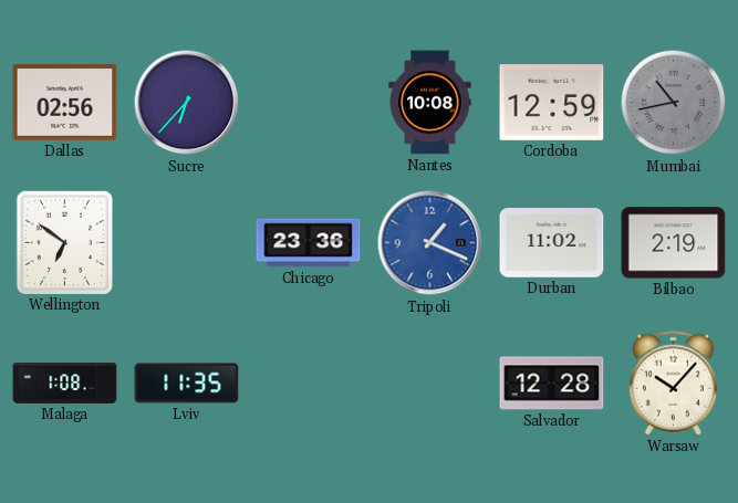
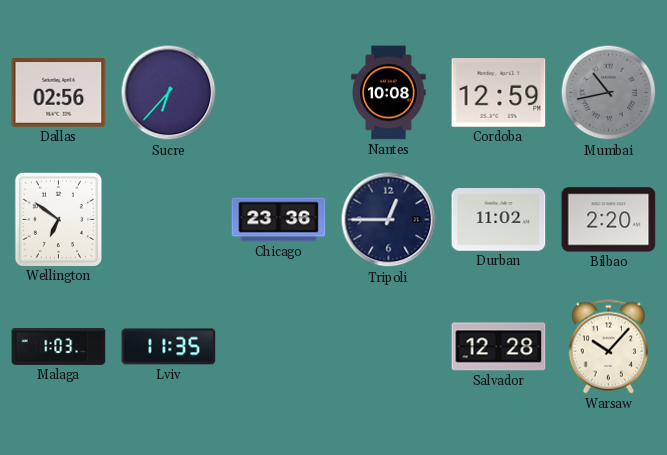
Tripoli: 1:19 -> 12:45
Tripoli dial: blue -> navy
Bilbao: 2:19 -> 2:20
Malaga: 1:08 -> 1:03
